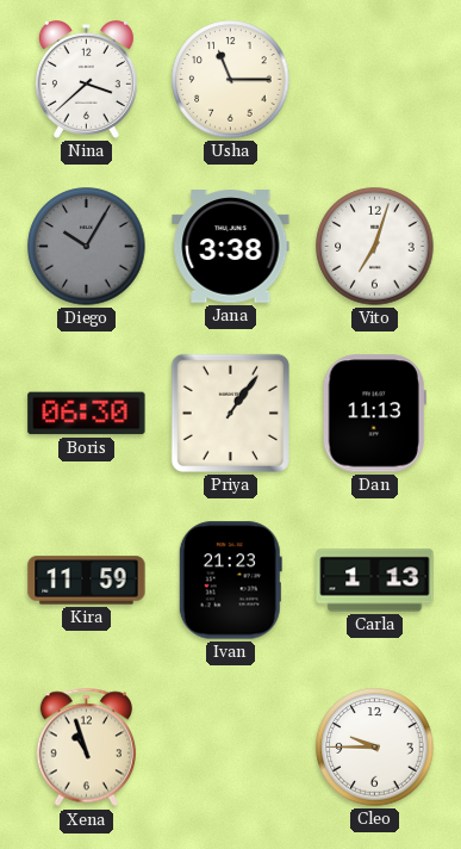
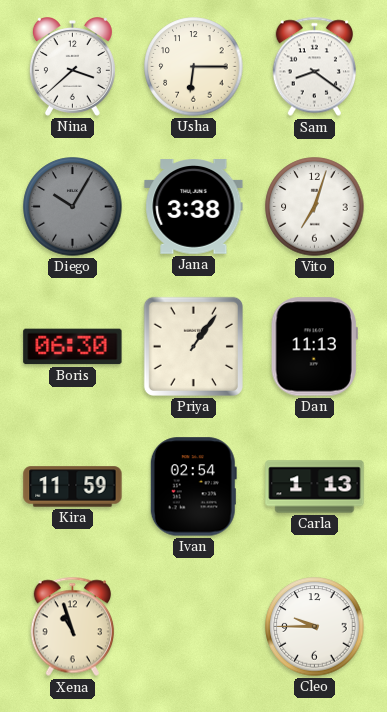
Usha: 11:15 -> 6:15
Sam: none -> 8:21
Ivan: 21:23 -> 02:54
